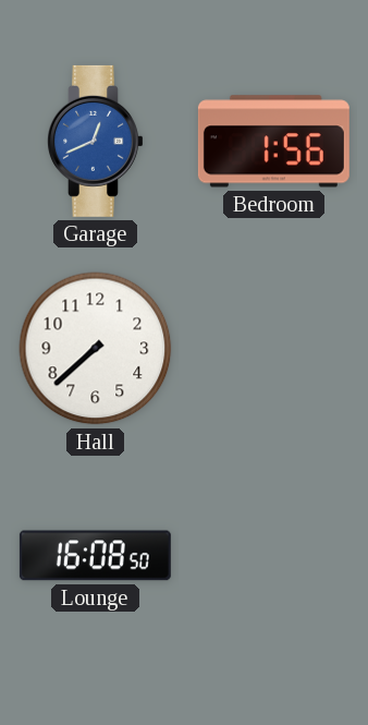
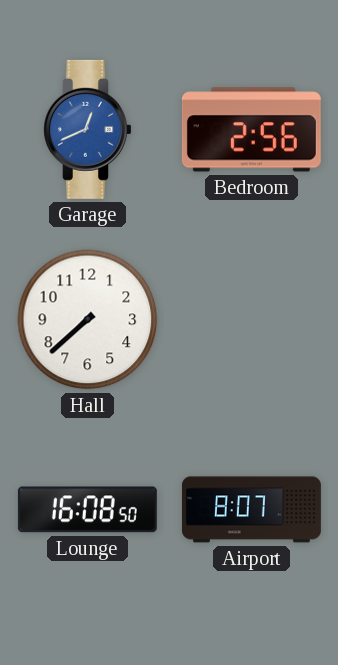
Bedroom: 1:56 -> 2:56
Airport: none -> 8:07
